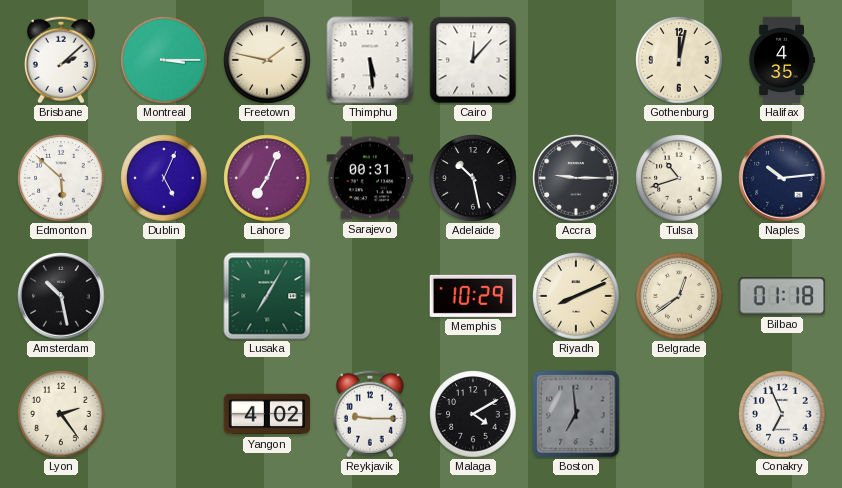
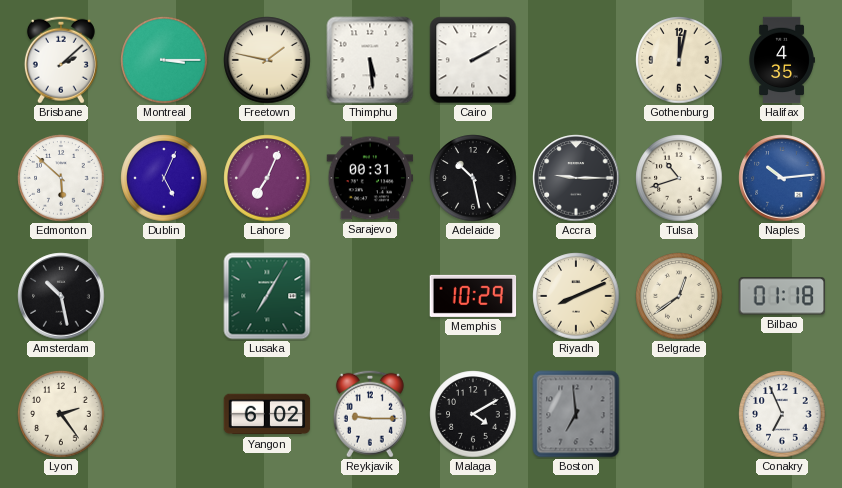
Cairo: 12:07 -> 2:10
Naples dial: navy -> blue
Yangon: 4:02 -> 6:02
